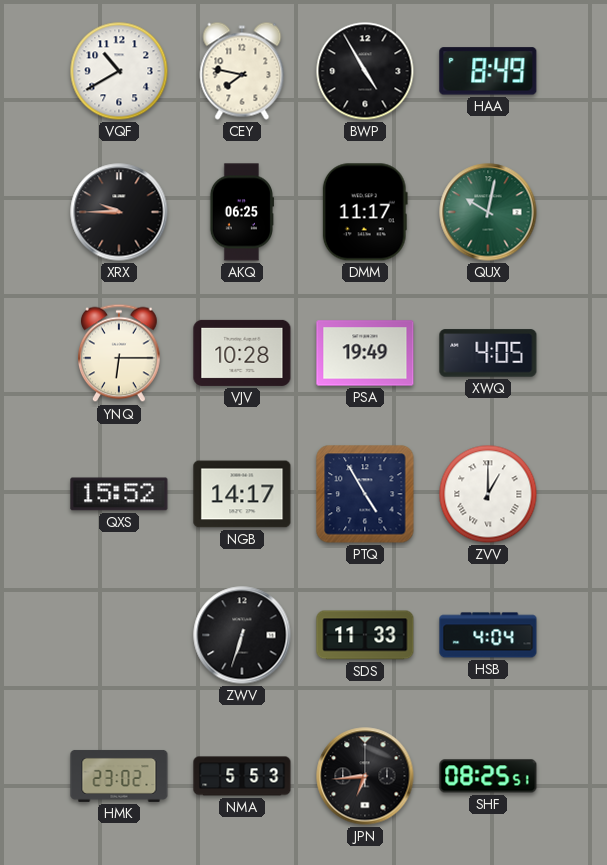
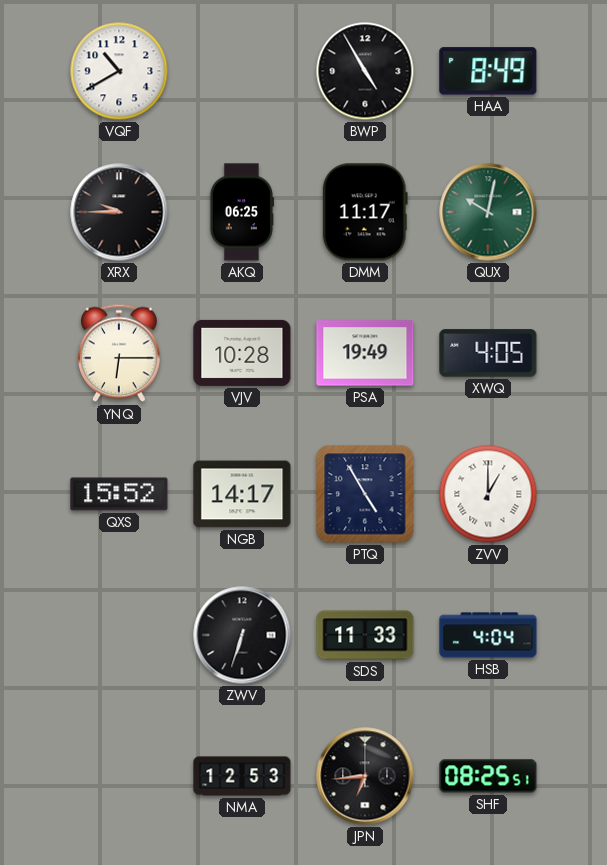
CEY: 7:47 -> none
HMK: 23:02 -> none
NMA: 5:53 -> 12:53
